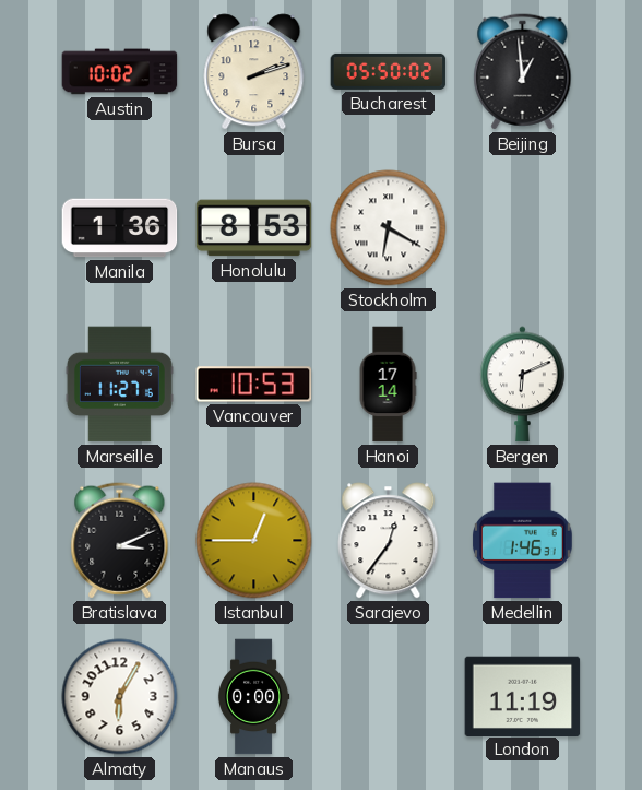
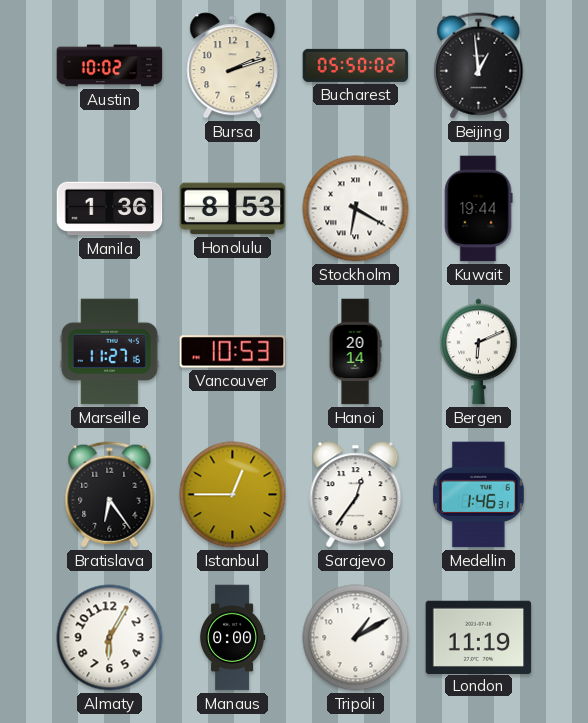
Kuwait: none -> 19:44
Hanoi: 17:14 -> 20:14
Bratislava: 3:11 -> 6:24
Tripoli: none -> 1:10
